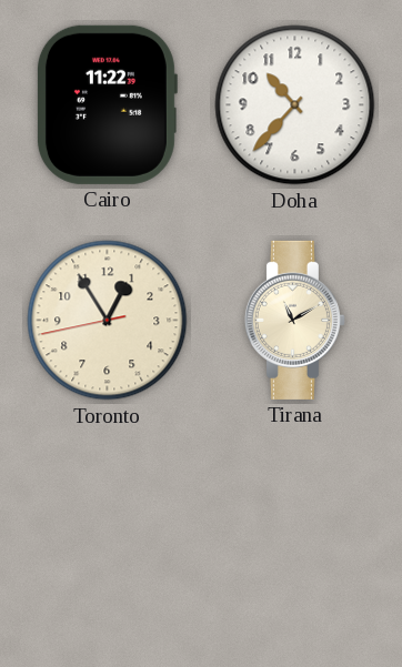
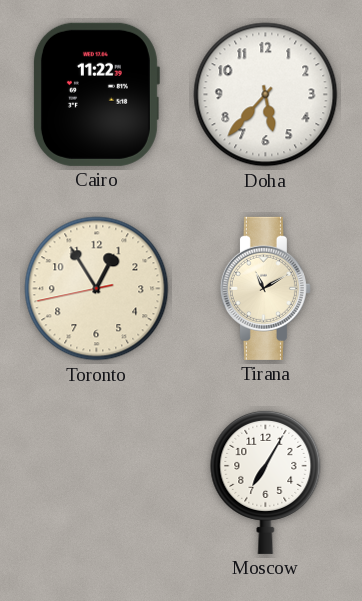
Doha: 10:37 -> 5:37
Moscow: none -> 7:05
